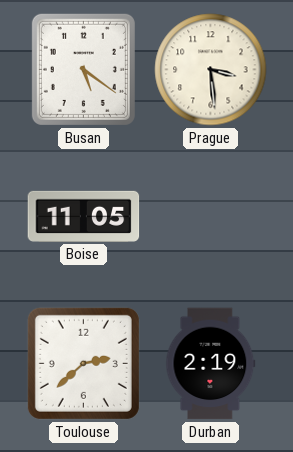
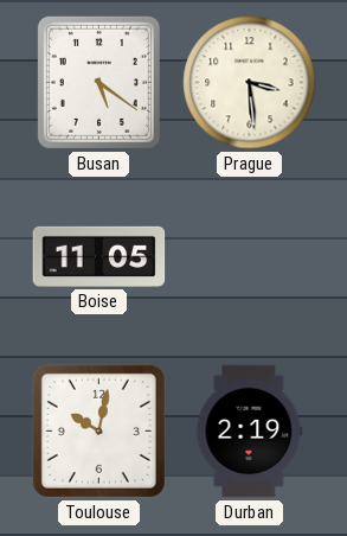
Toulouse: 2:38 -> 10:02
